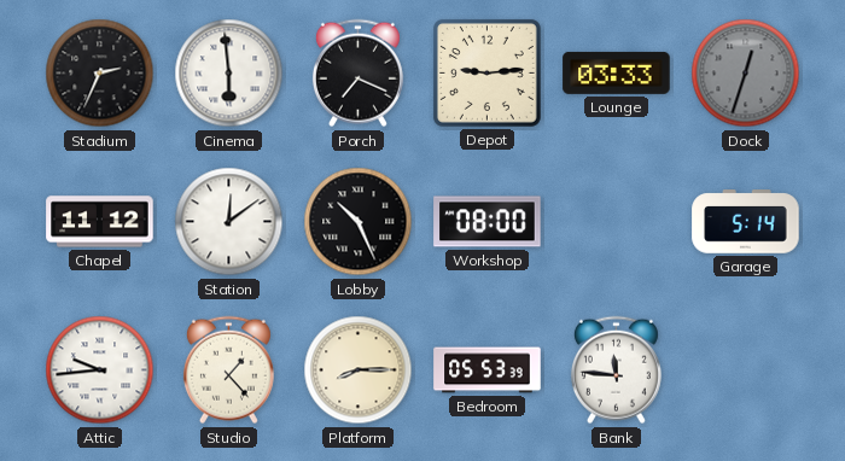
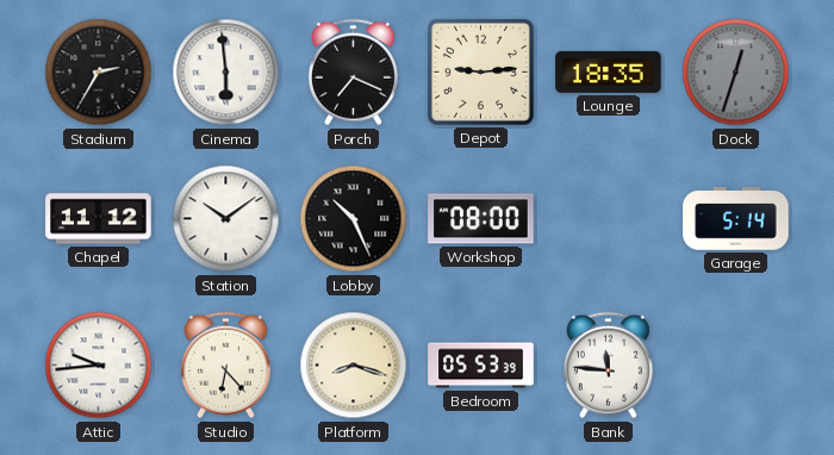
Stadium: 2:34 -> 2:35
Lounge: 03:33 -> 18:35
Station: 12:09 -> 10:09
Studio: 1:23 -> 6:23
Platform: 8:15 -> 8:18
